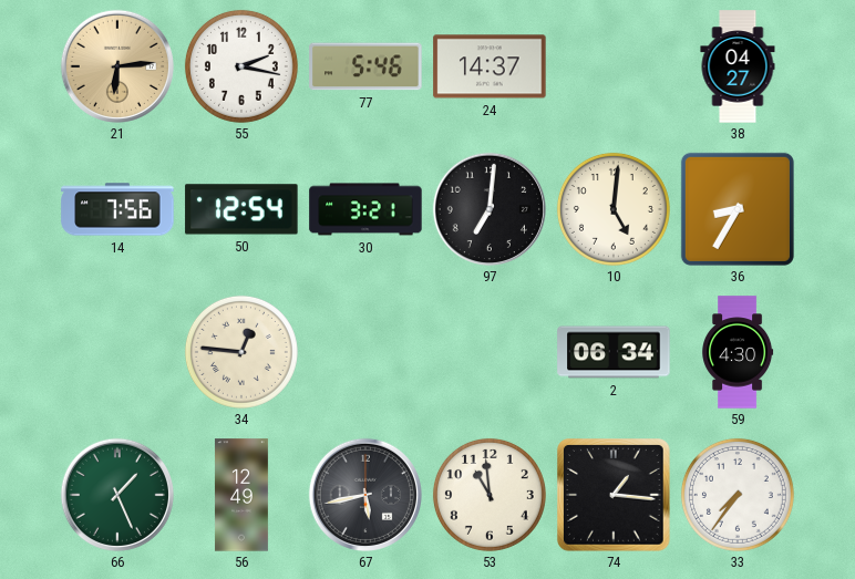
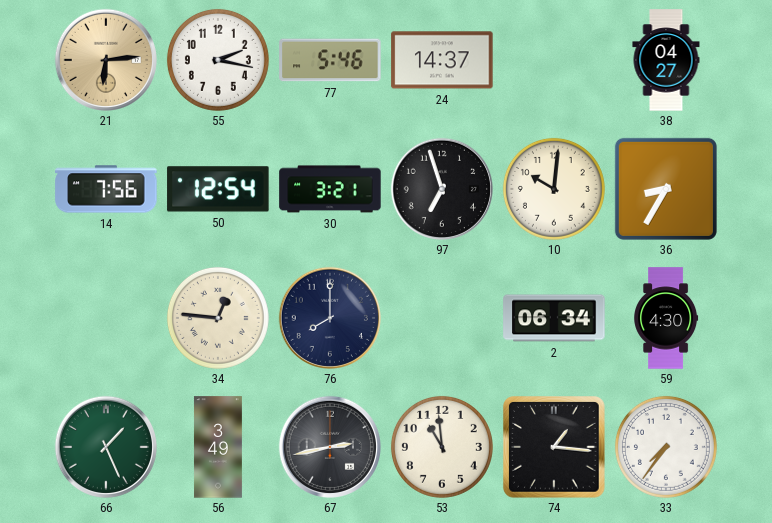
97: 7:01 -> 6:57
10: 5:01 -> 10:01
76: none -> 8:00
56: 12:49 -> 3:49
67: 5:43 -> 2:43
